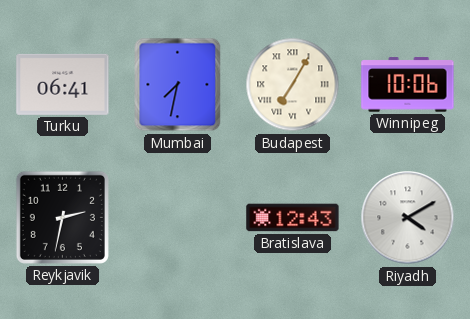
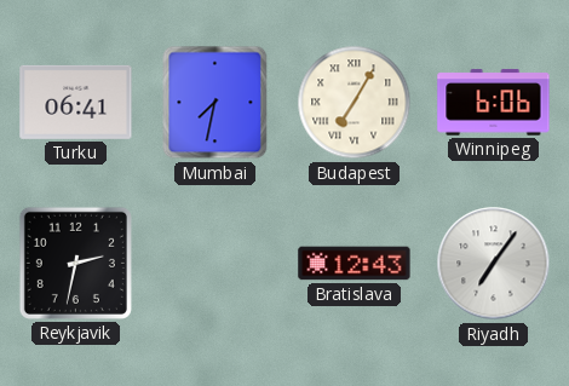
Winnipeg: 10:06 -> 6:06
Riyadh: 4:10 -> 7:06
